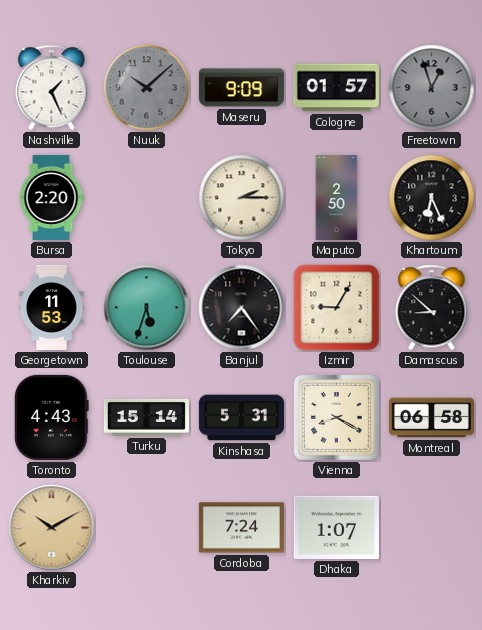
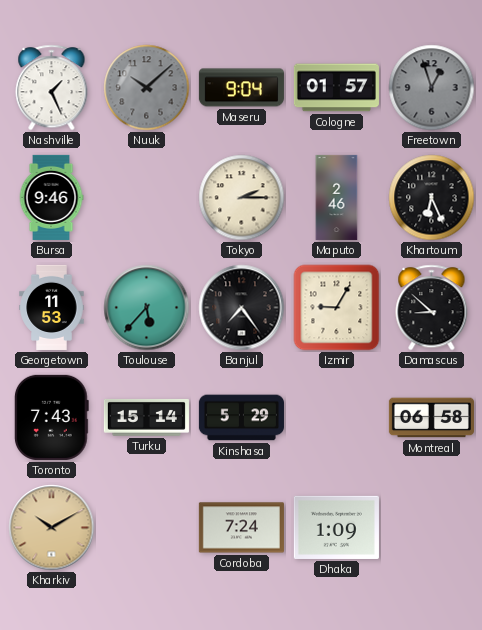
Maseru: 9:09 -> 9:04
Bursa: 2:20 -> 9:46
Maputo: 2:50 -> 2:46
Toulouse: 5:33 -> 5:37
Toronto: 4:43 -> 7:43
Kinshasa: 5:31 -> 5:29
Vienna: 8:20 -> none
Dhaka: 1:07 -> 1:09
